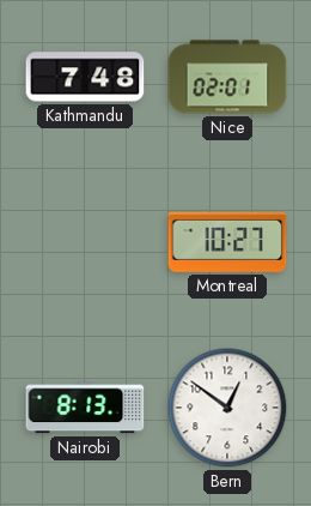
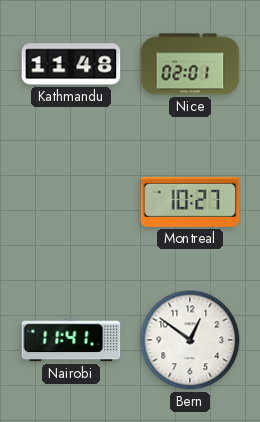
Kathmandu: 7:48 -> 11:48
Nairobi: 8:13 -> 11:41
